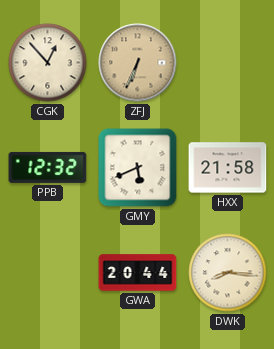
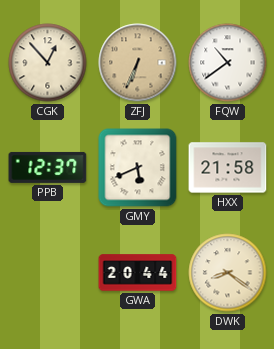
FQW: none -> 10:39
PPB: 12:32 -> 12:37
DWK: 8:16 -> 8:21
